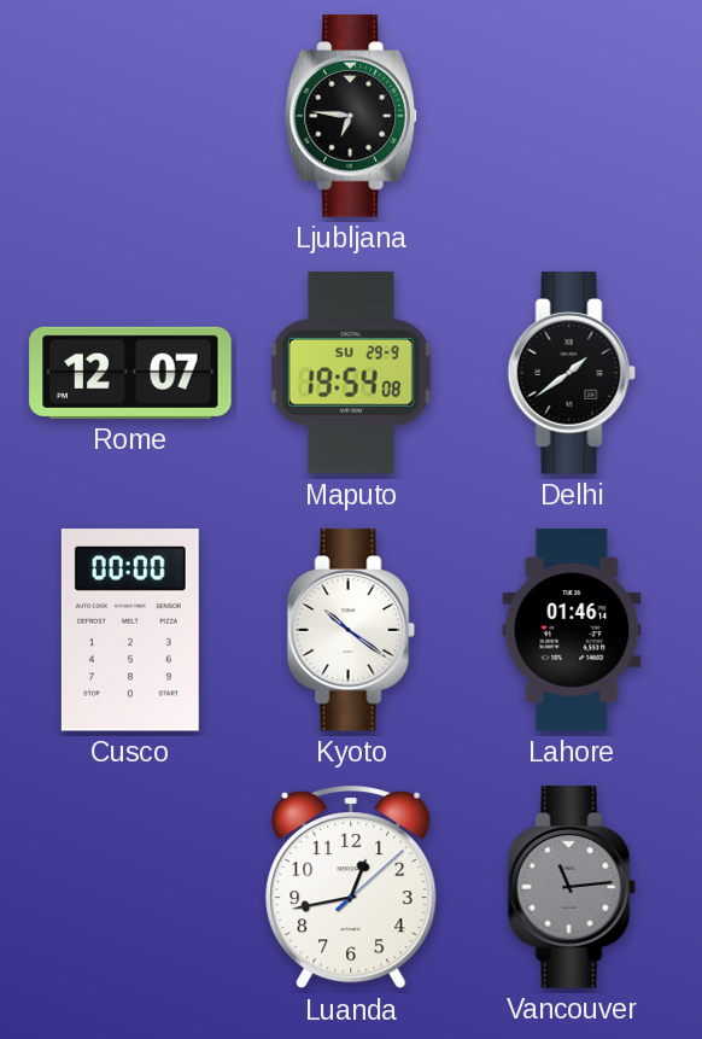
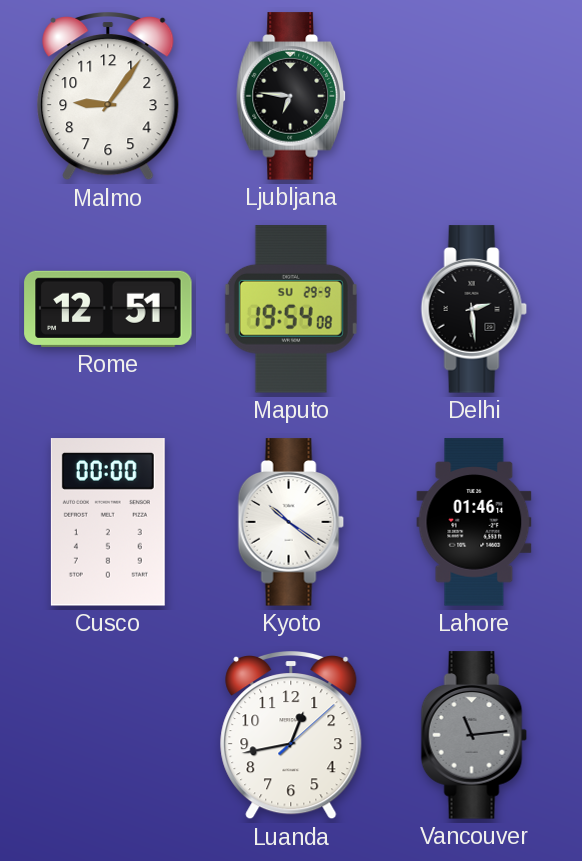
Malmo: none -> 9:06
Rome: 12:07 -> 12:51
Delhi: 1:39 -> 2:29
